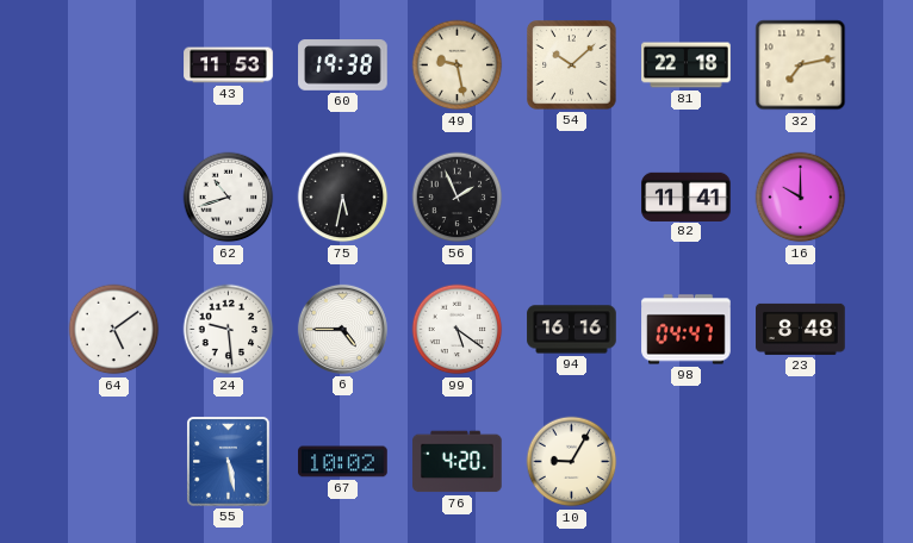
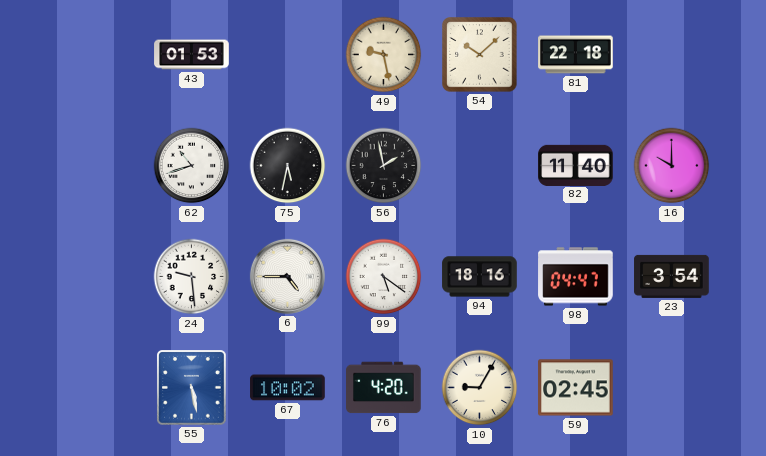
43: 11:53 -> 01:53
60: 19:38 -> none
32: 7:13 -> none
56: 1:56 -> 1:58
82: 11:41 -> 11:40
64: 5:09 -> none
94: 16:16 -> 18:16
23: 8:48 -> 3:54
59: none -> 02:45
